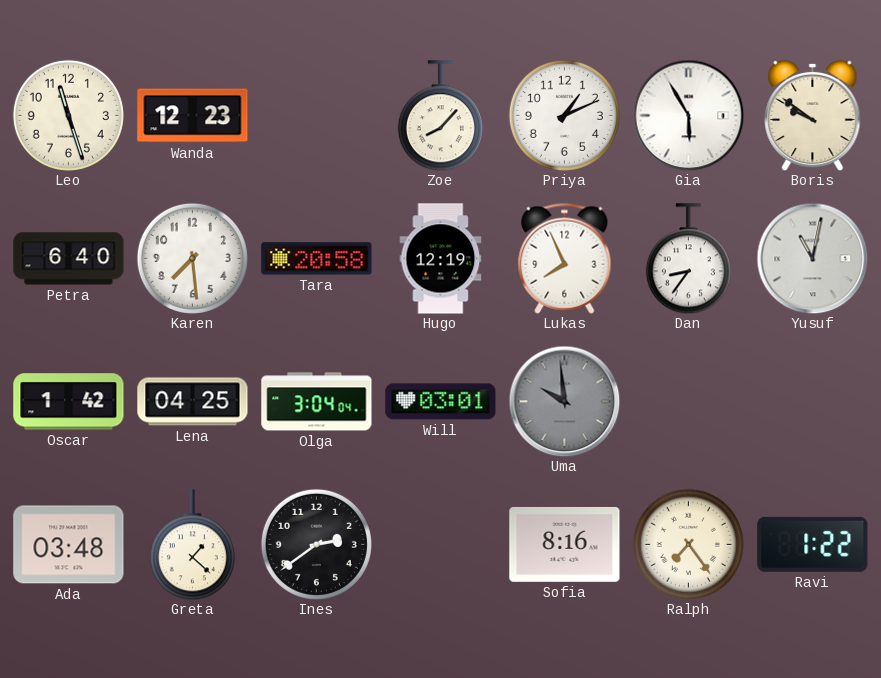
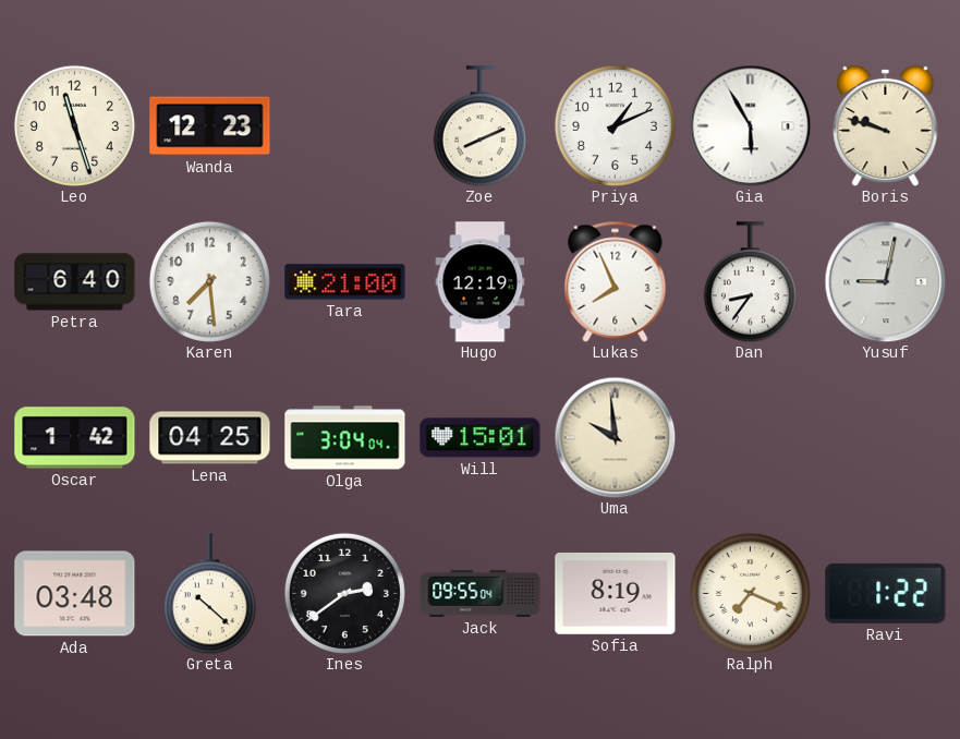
Zoe: 8:07 -> 8:11
Boris: 9:51 -> 9:48
Tara: 20:58 -> 21:00
Yusuf: 11:02 -> 9:02
Will: 03:01 -> 15:01
Uma dial: grey -> cream
Greta: 1:22 -> 10:22
Jack: none -> 09:55
Sofia: 8:16 -> 8:19
Ralph: 7:24 -> 7:19
